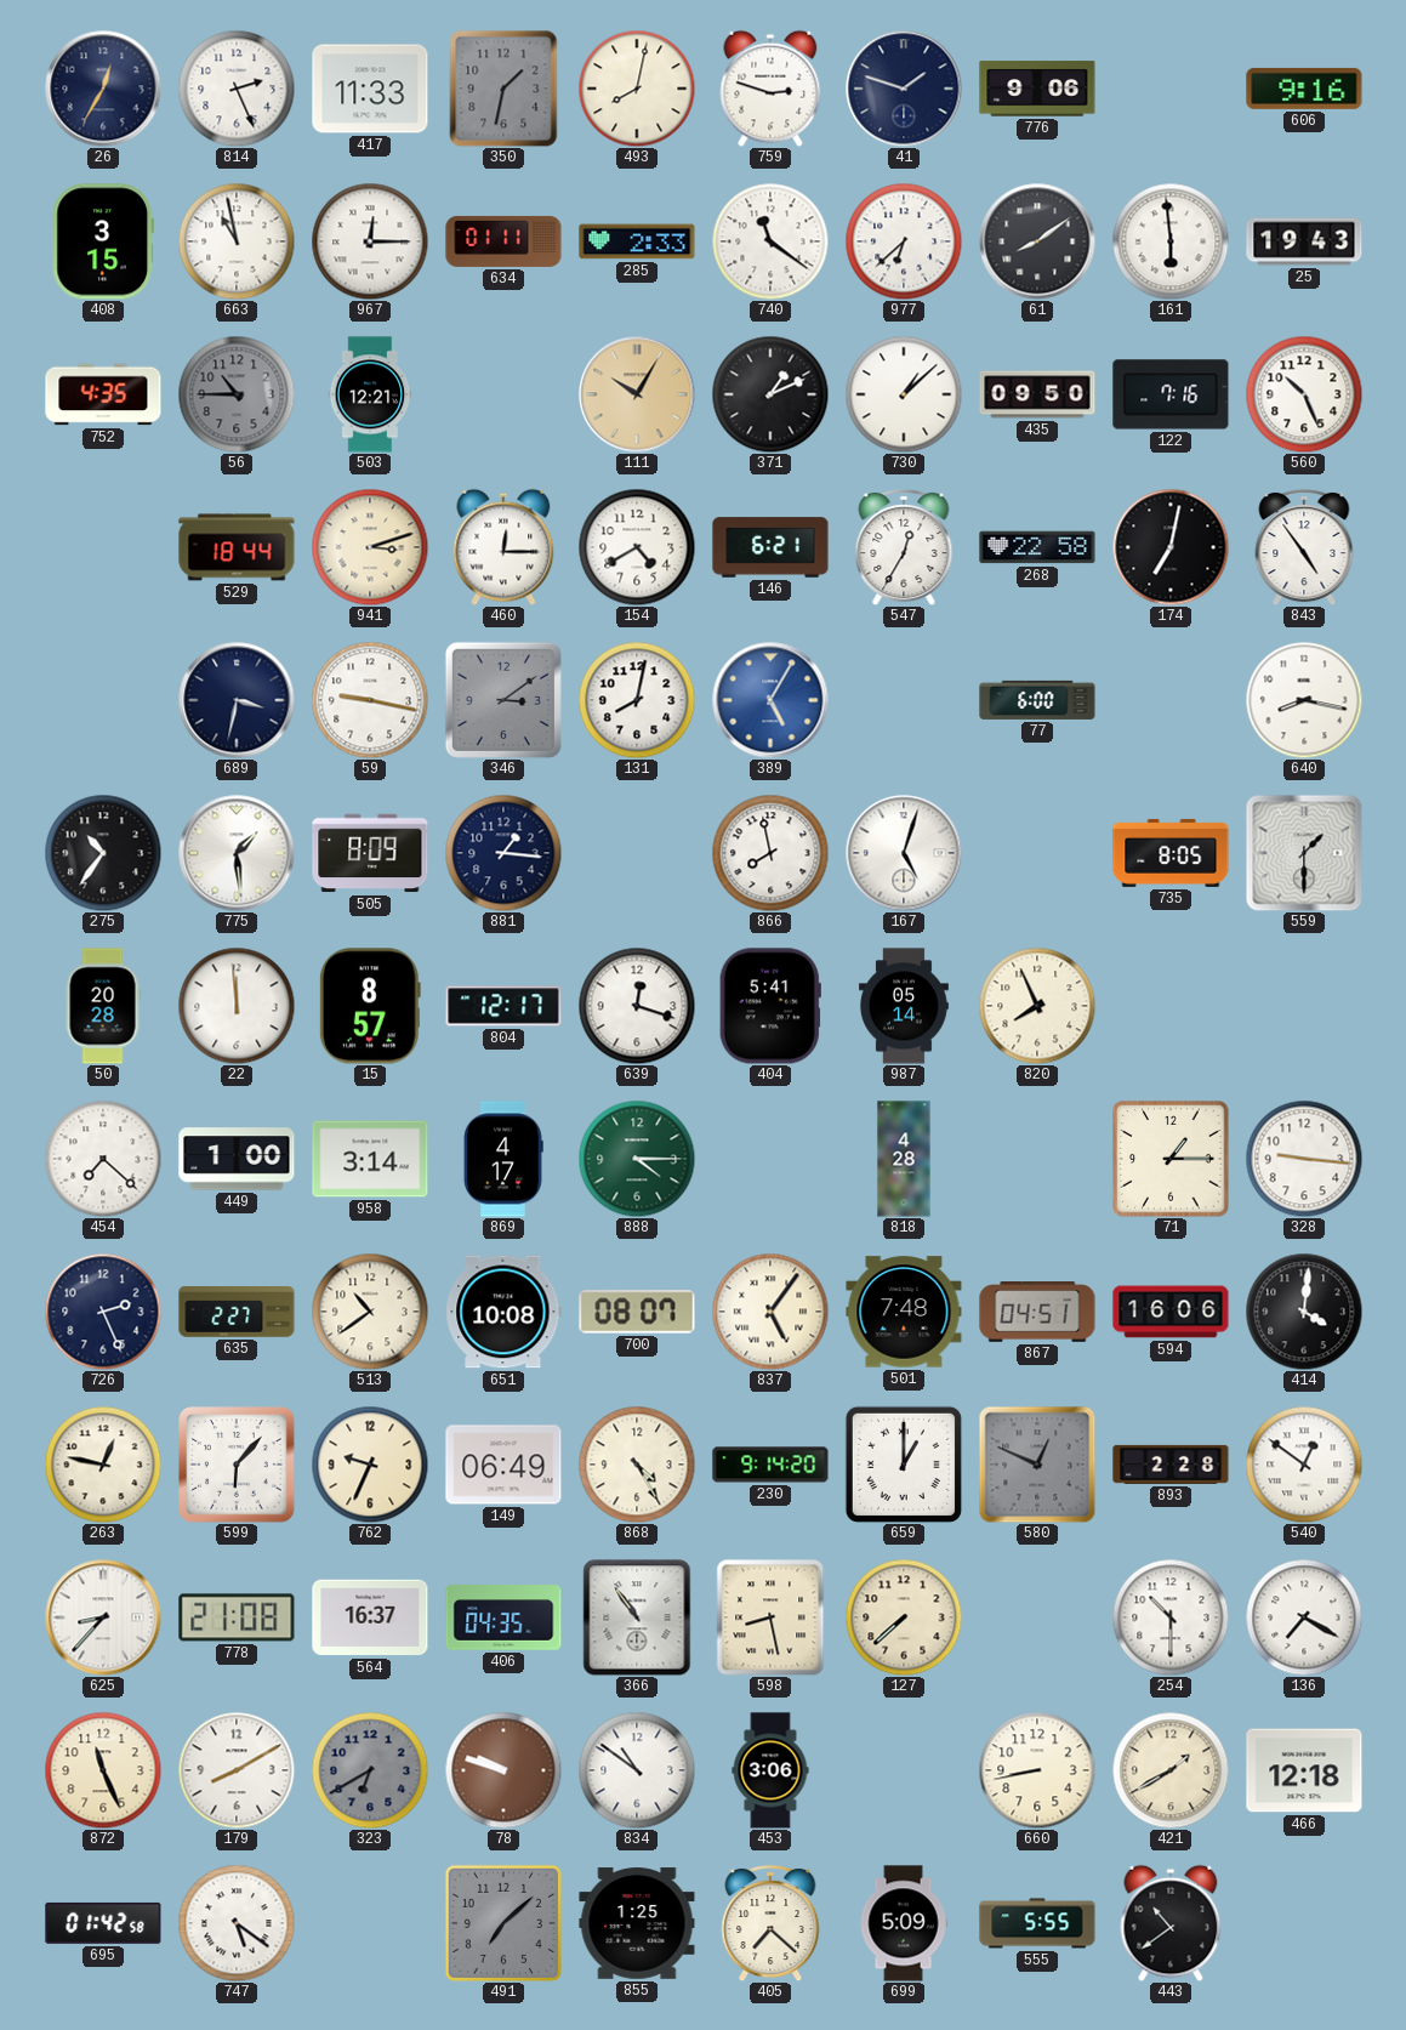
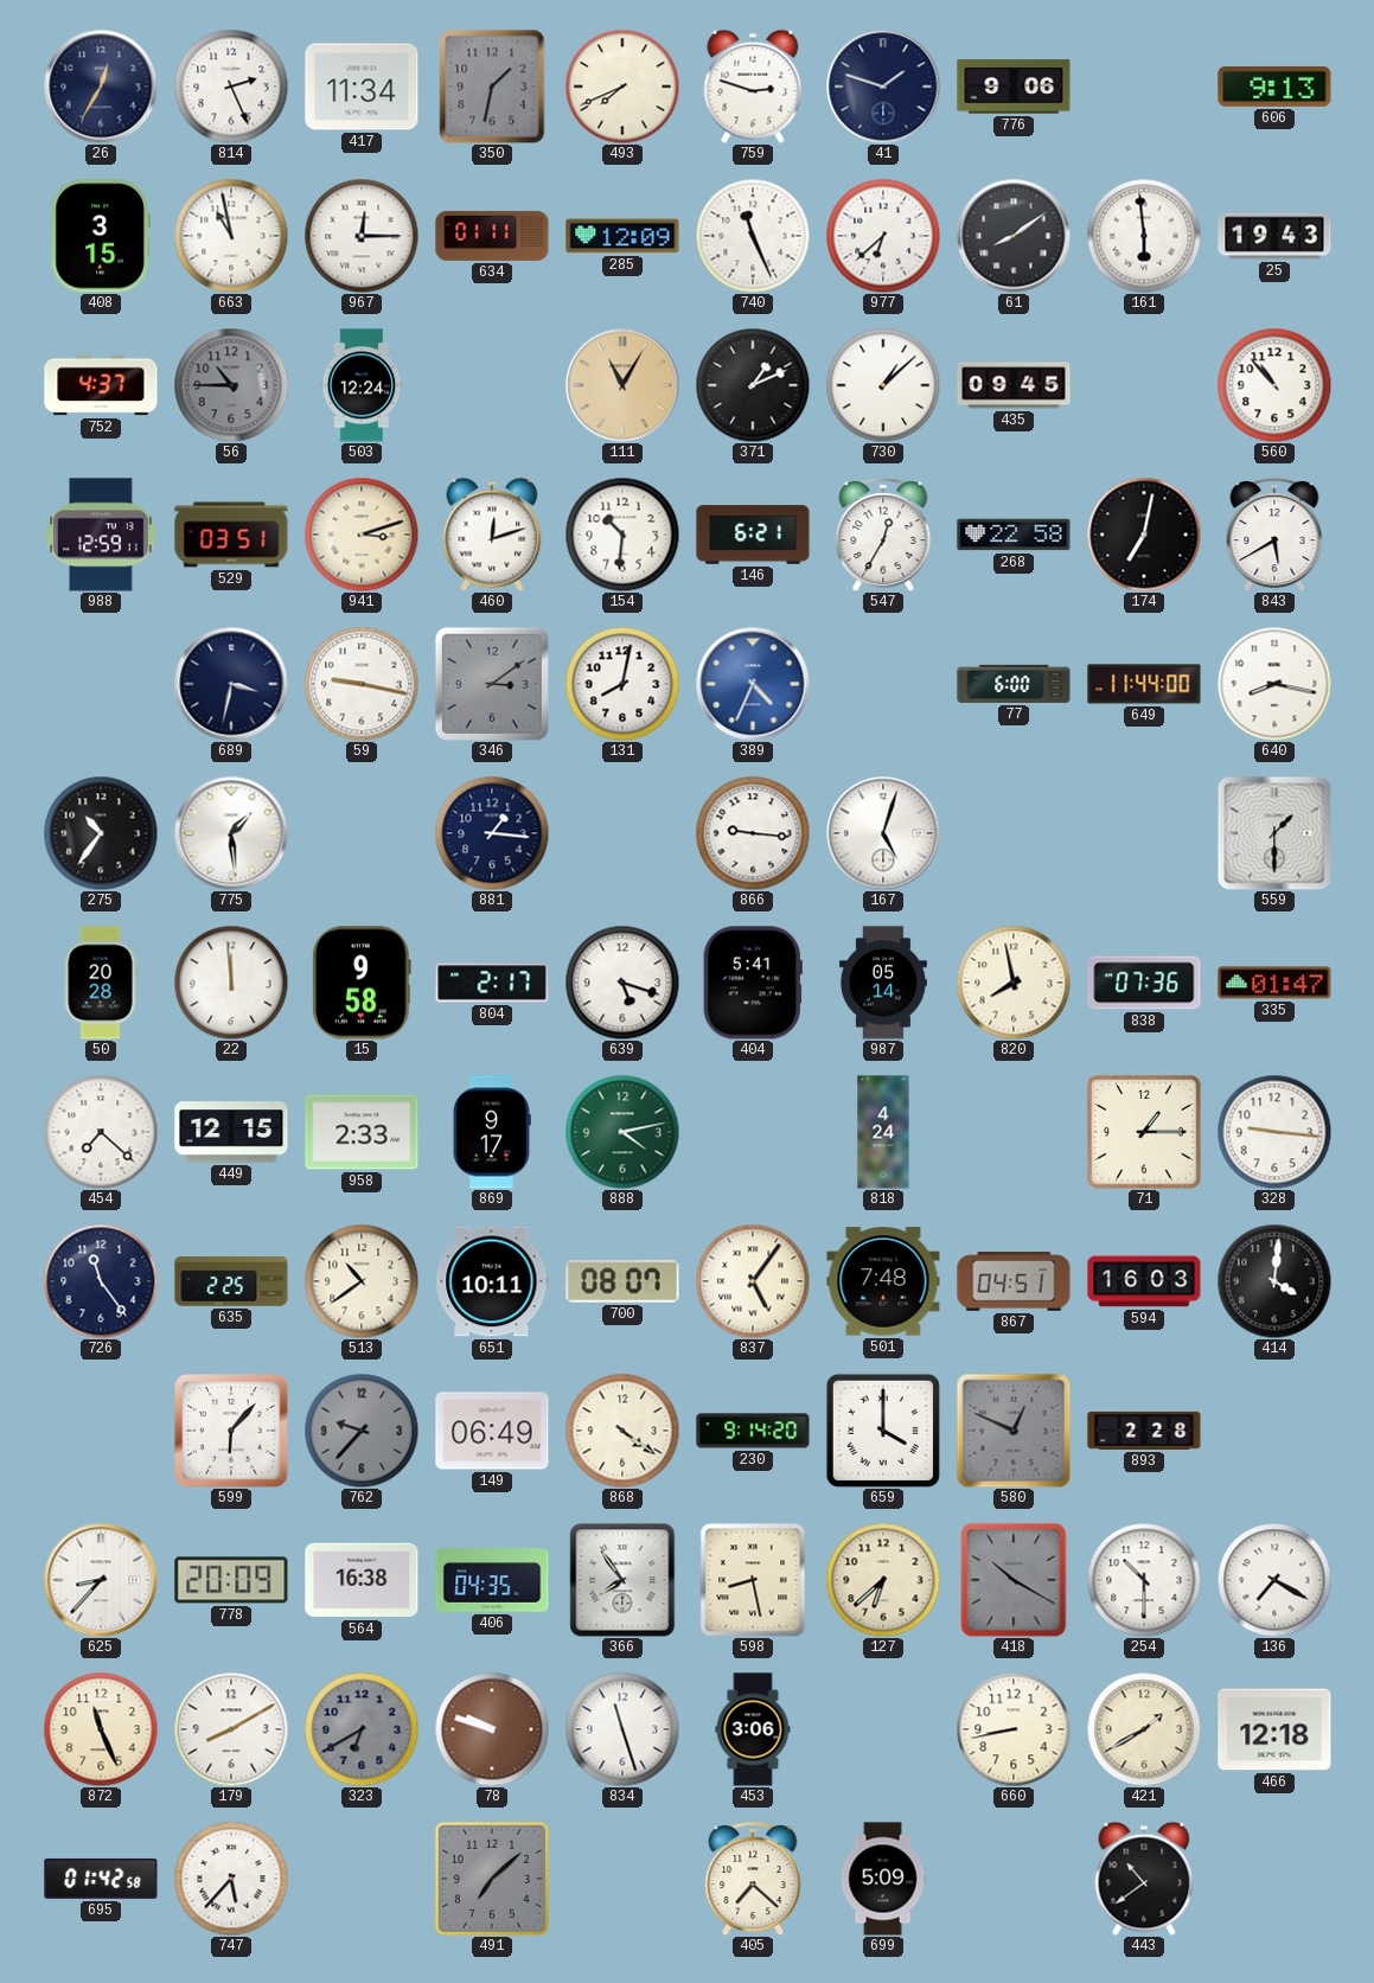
417: 11:33 -> 11:34
493: 8:02 -> 7:41
606: 9:16 -> 9:13
285: 2:33 -> 12:09
740: 11:21 -> 11:26
752: 4:35 -> 4:37
503: 12:21 -> 12:24
111: 10:05 -> 11:05
435: 09:50 -> 09:45
122: 7:16 -> none
560: 10:26 -> 10:53
988: none -> 12:59
529: 18:44 -> 03:51
460: 12:15 -> 12:12
154: 4:40 -> 10:31
843: 4:54 -> 5:40
389: 5:05 -> 4:34
649: none -> 11:44
505: 8:09 -> none
866: 7:58 -> 9:16
735: 8:05 -> none
15: 8:57 -> 9:58
804: 12:17 -> 2:17
639: 12:18 -> 5:18
820: 7:56 -> 7:58
838: none -> 07:36
335: none -> 01:47
449: 1:00 -> 12:15
958: 3:14 -> 2:33
869: 4:17 -> 9:17
888: 4:15 -> 4:13
818: 4:28 -> 4:24
726: 2:26 -> 11:24
635: 2:27 -> 2:25
651: 10:08 -> 10:11
594: 16:06 -> 16:03
263: 12:47 -> none
762: 9:34 -> 9:37
762 dial: cream -> grey
868: 4:25 -> 4:21
659: 1:00 -> 4:00
540: 12:51 -> none
778: 21:08 -> 20:09
564: 16:37 -> 16:38
366: 10:54 -> 7:54
127: 7:38 -> 6:38
418: none -> 10:20
834: 10:51 -> 11:27
747: 5:21 -> 5:37
855: 1:25 -> none
555: 5:55 -> none
